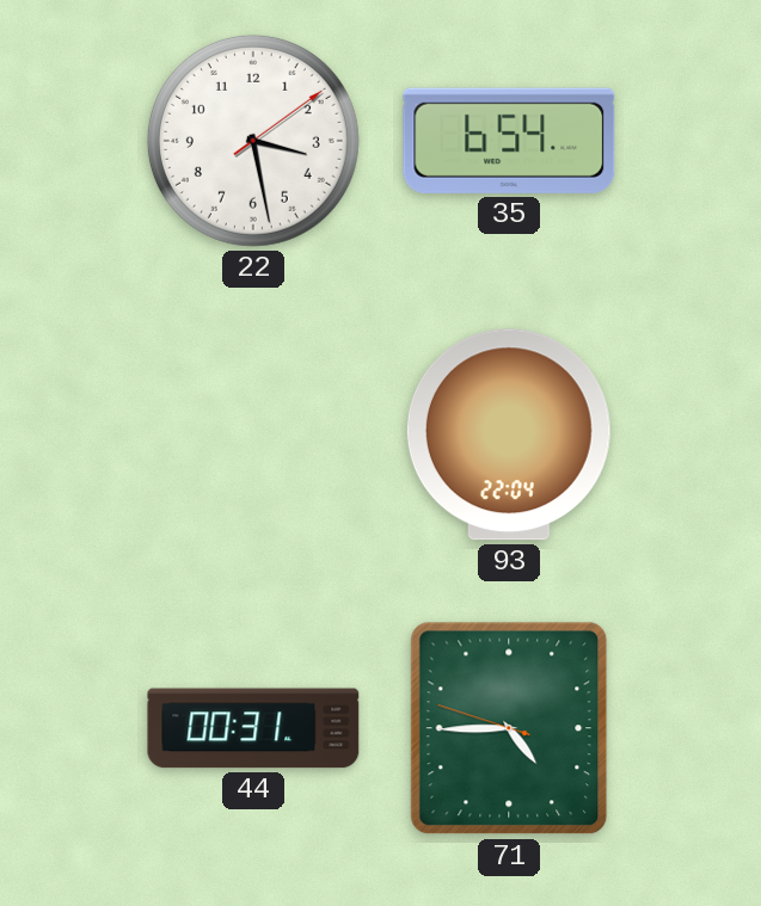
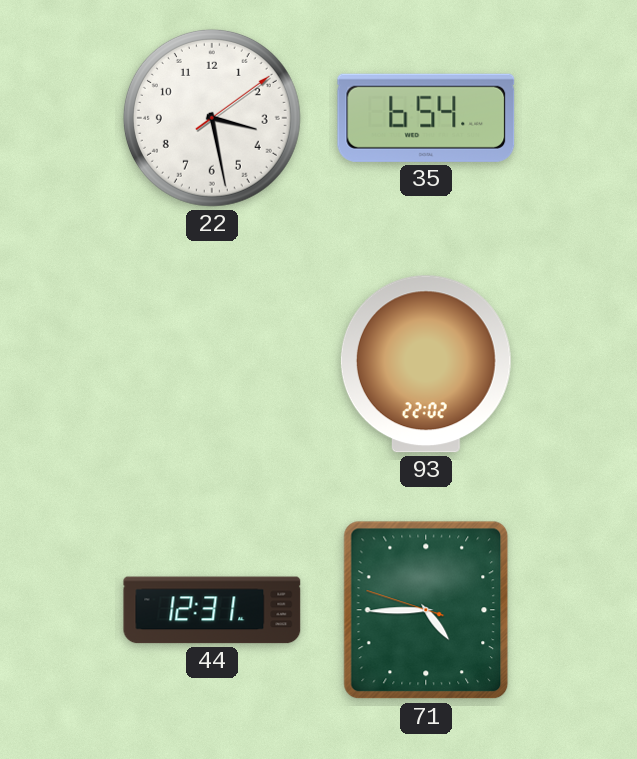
93: 22:04 -> 22:02
44: 00:31 -> 12:31
